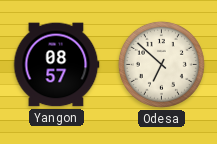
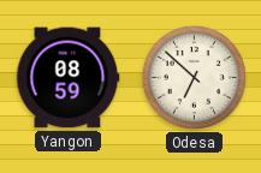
Yangon: 08:57 -> 08:59
